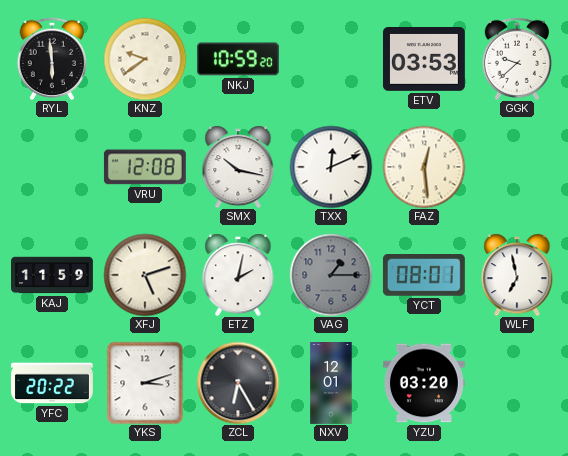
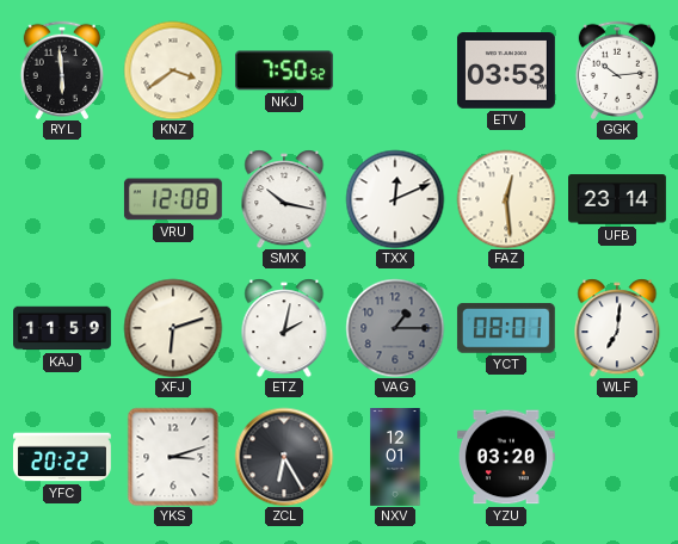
KNZ: 9:39 -> 3:39
NKJ: 10:59 -> 7:50
GGK: 9:38 -> 10:14
UFB: none -> 23:14
XFJ: 5:12 -> 6:12
WLF: 6:58 -> 7:01
